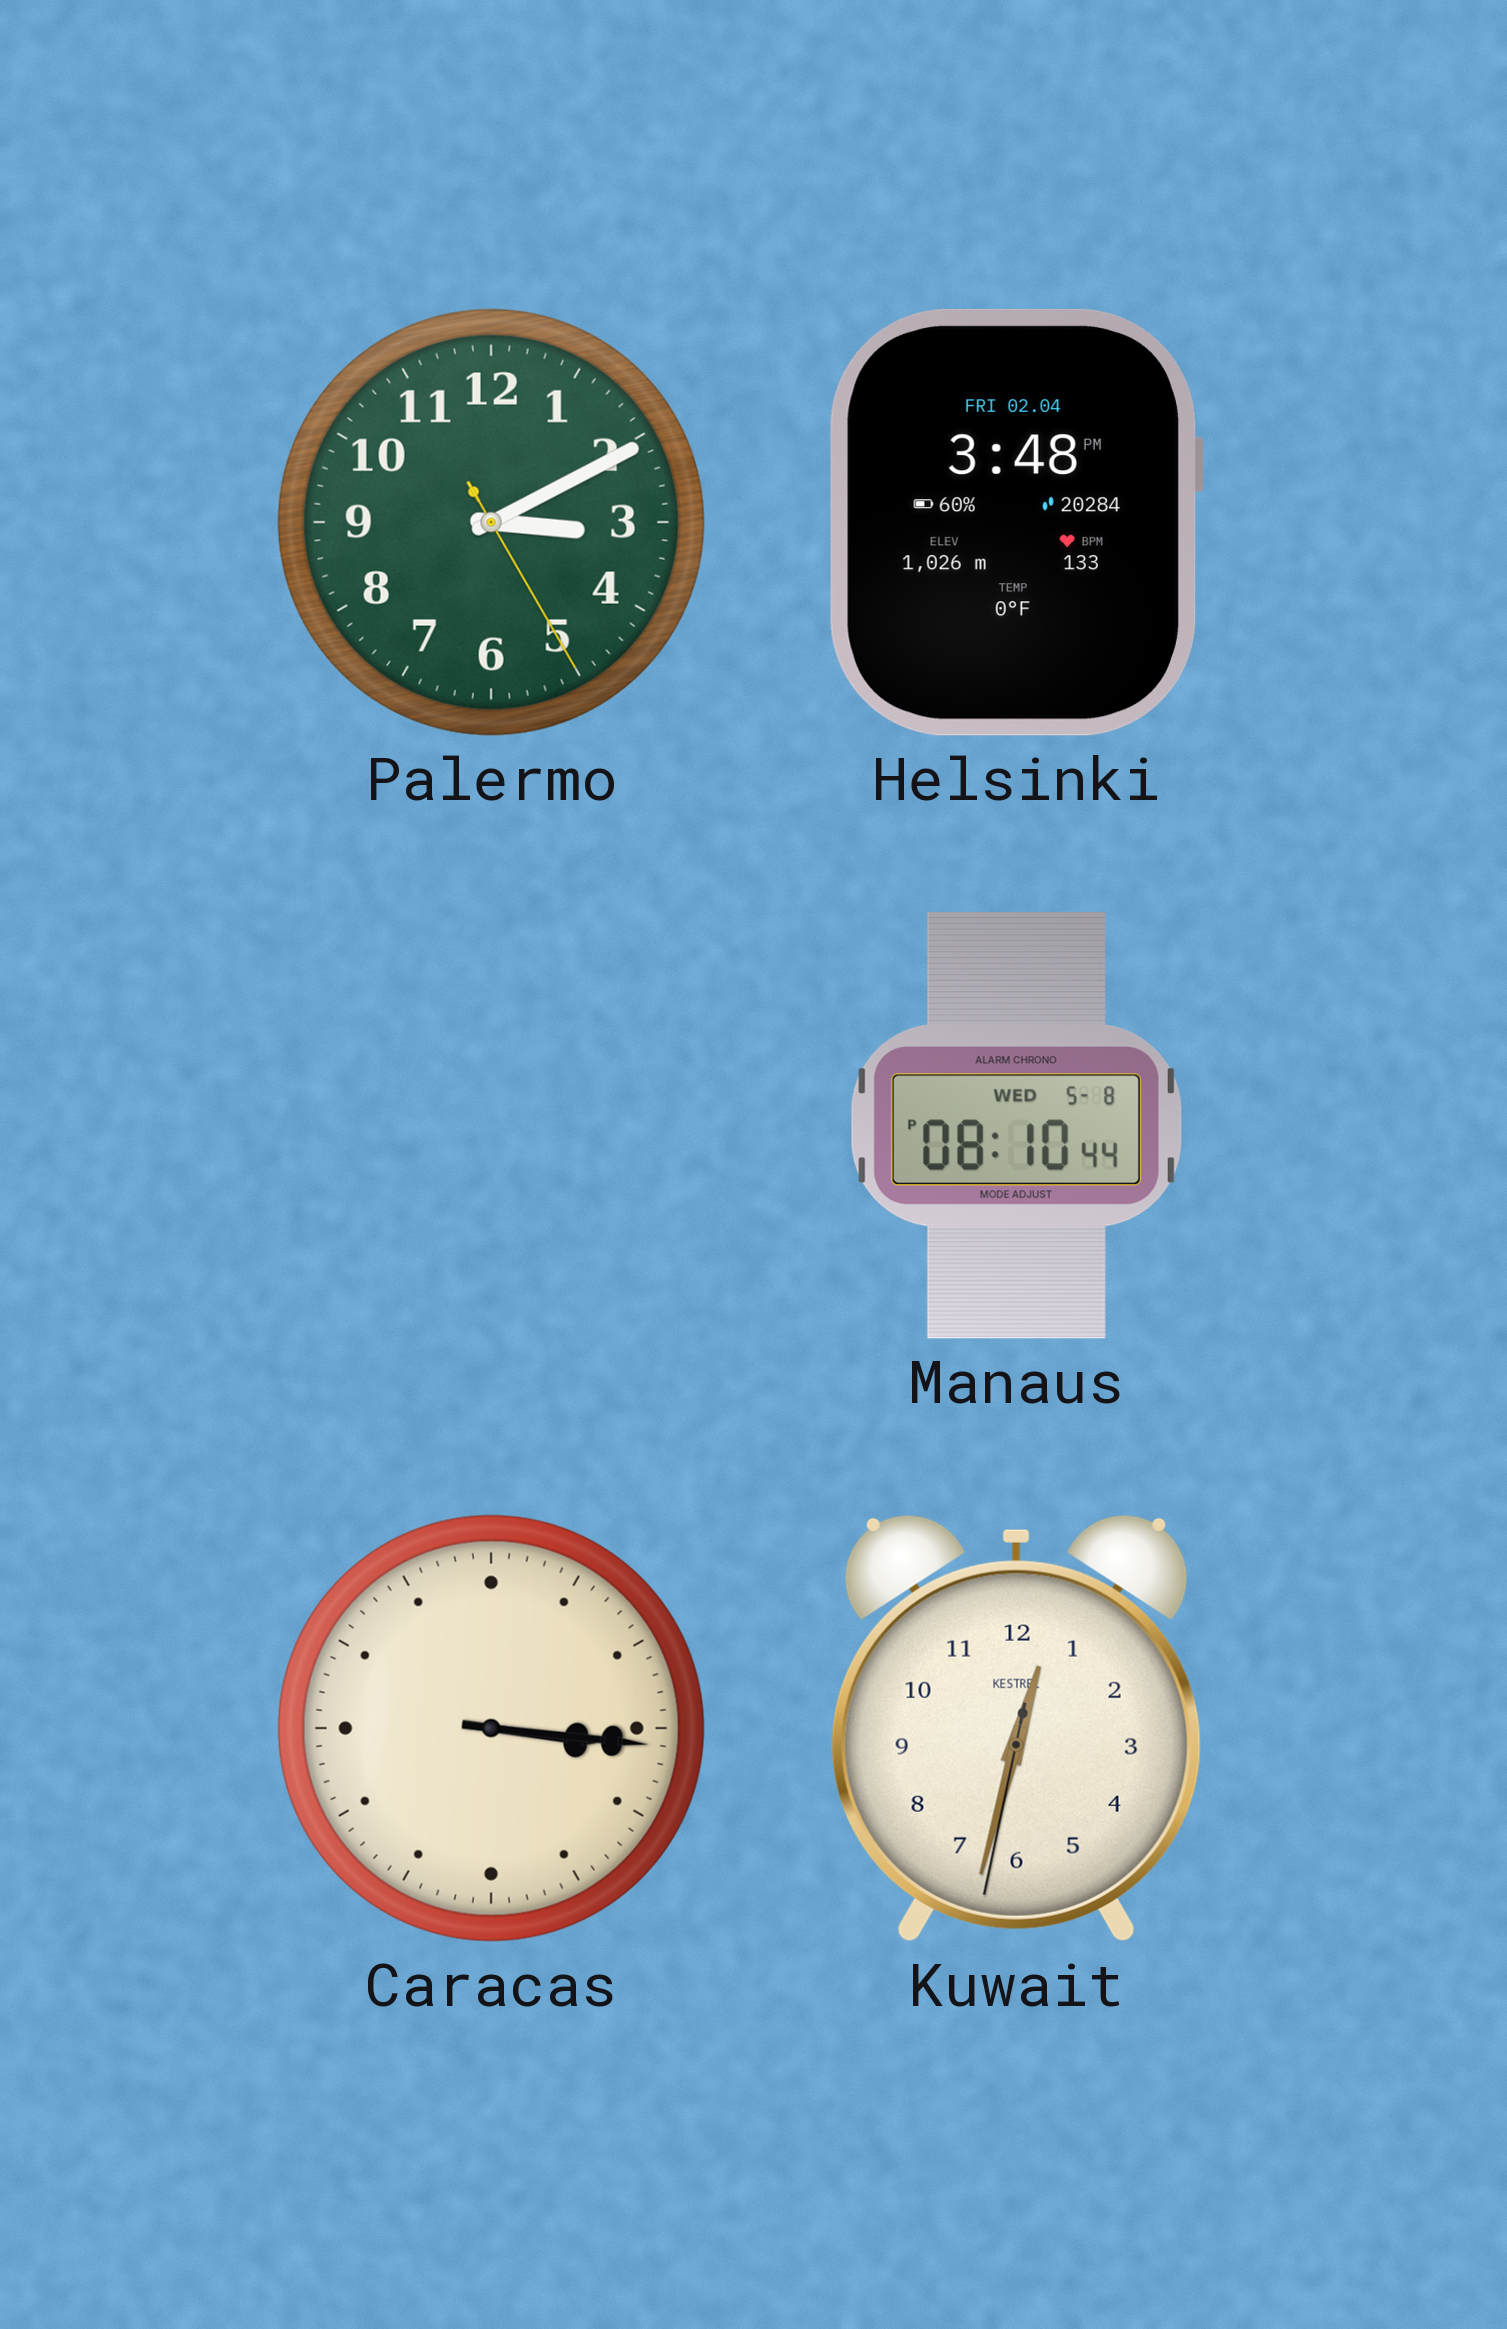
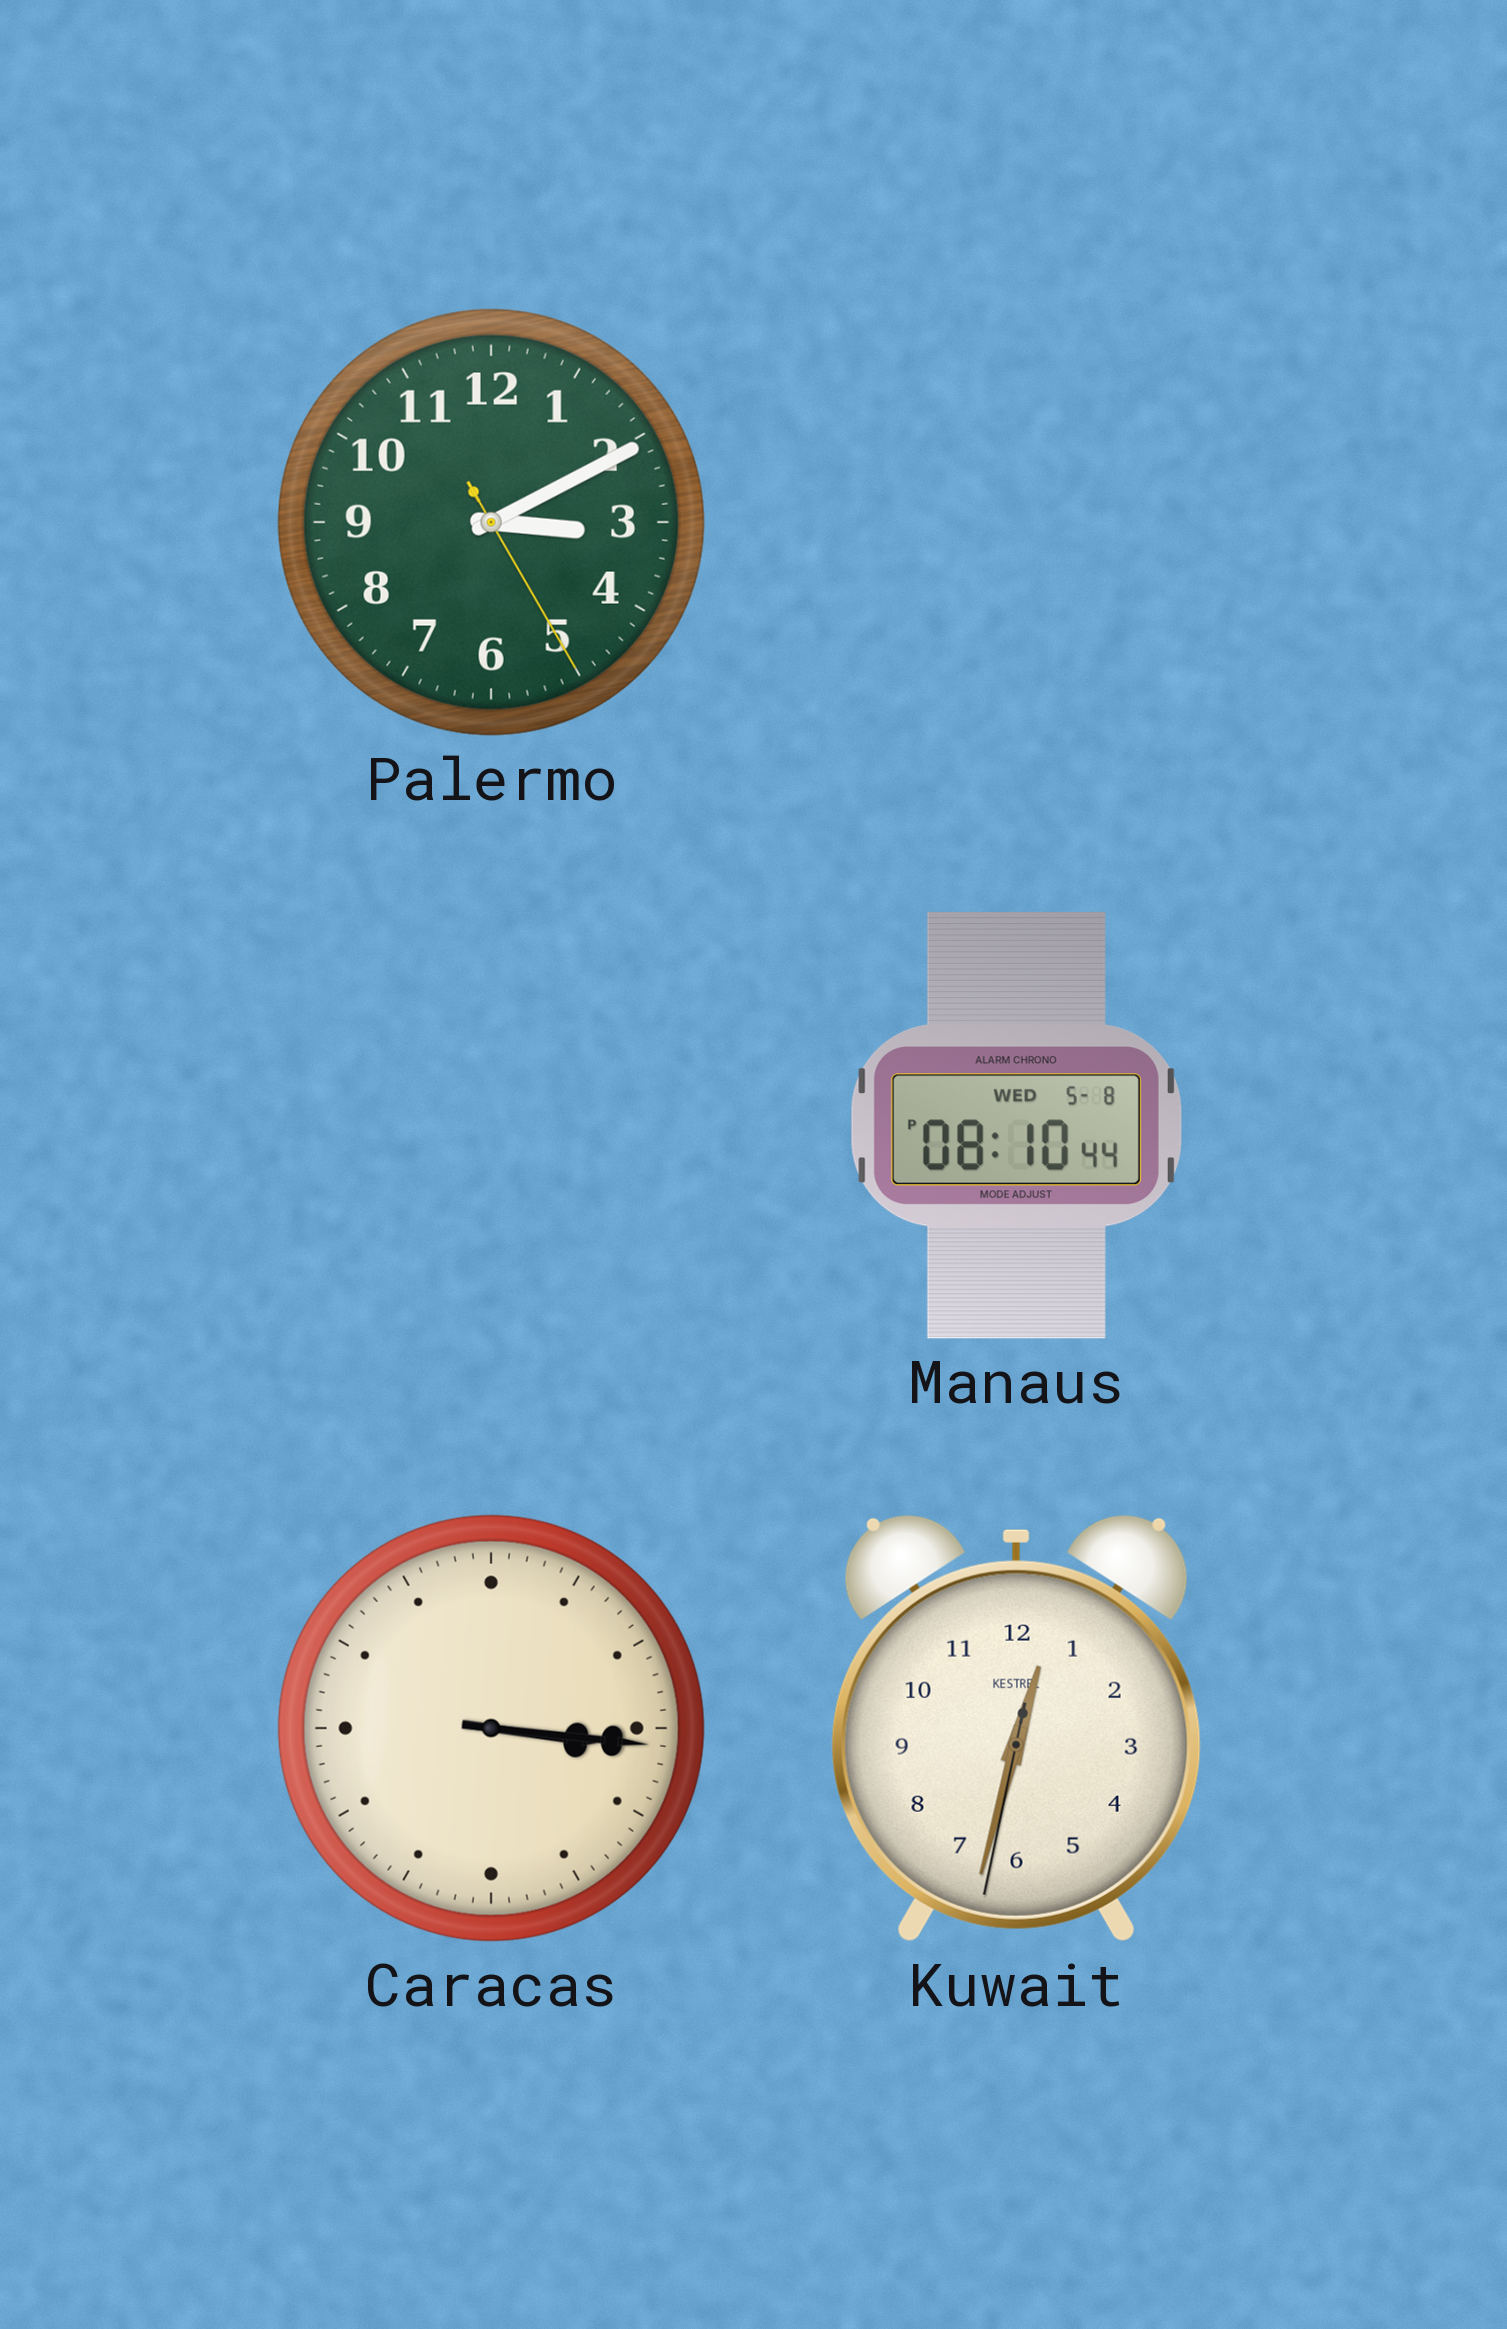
Helsinki: 3:48 -> none
